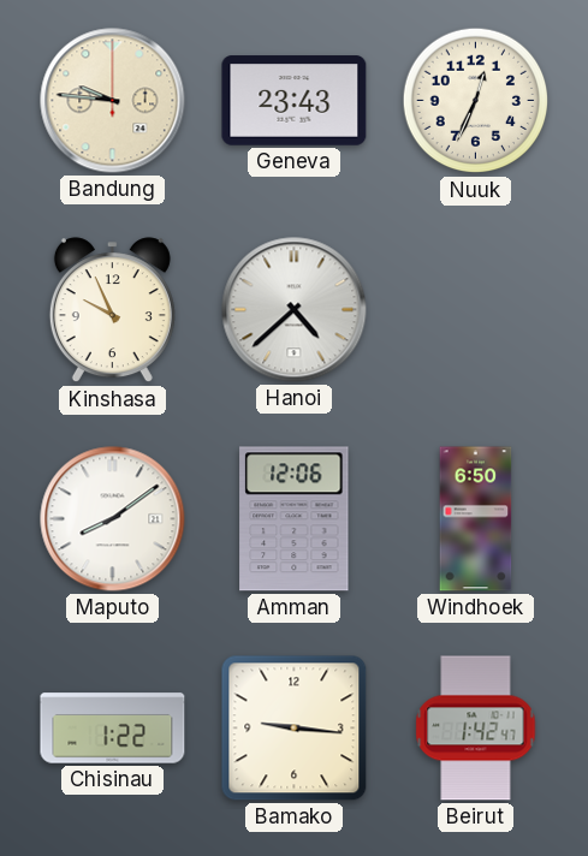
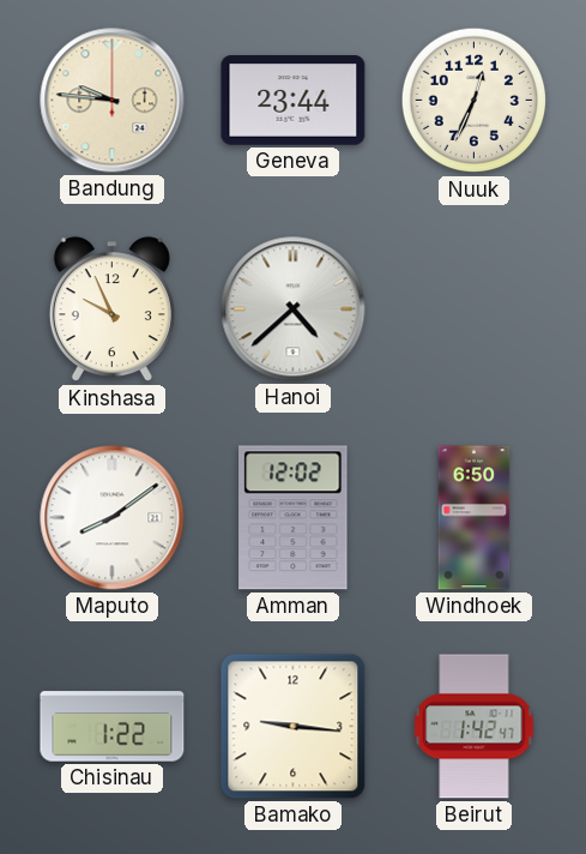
Geneva: 23:43 -> 23:44
Amman: 12:06 -> 12:02
